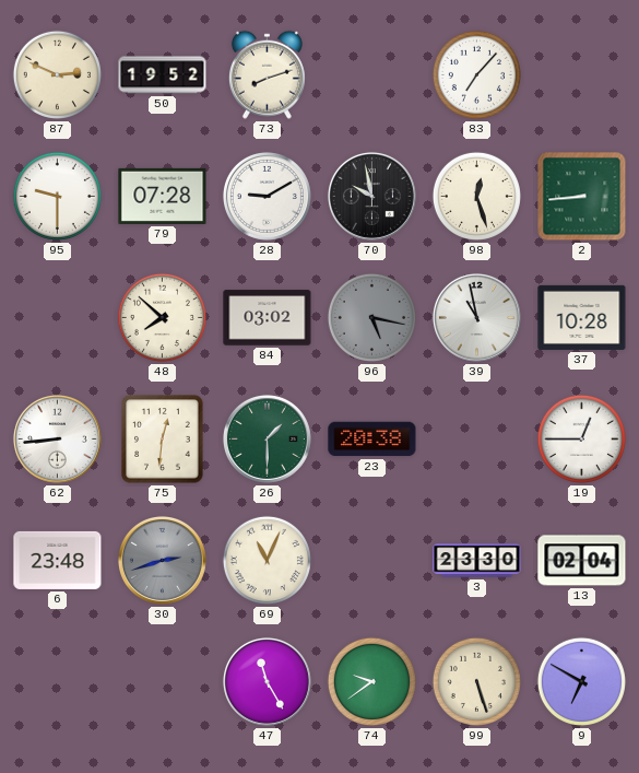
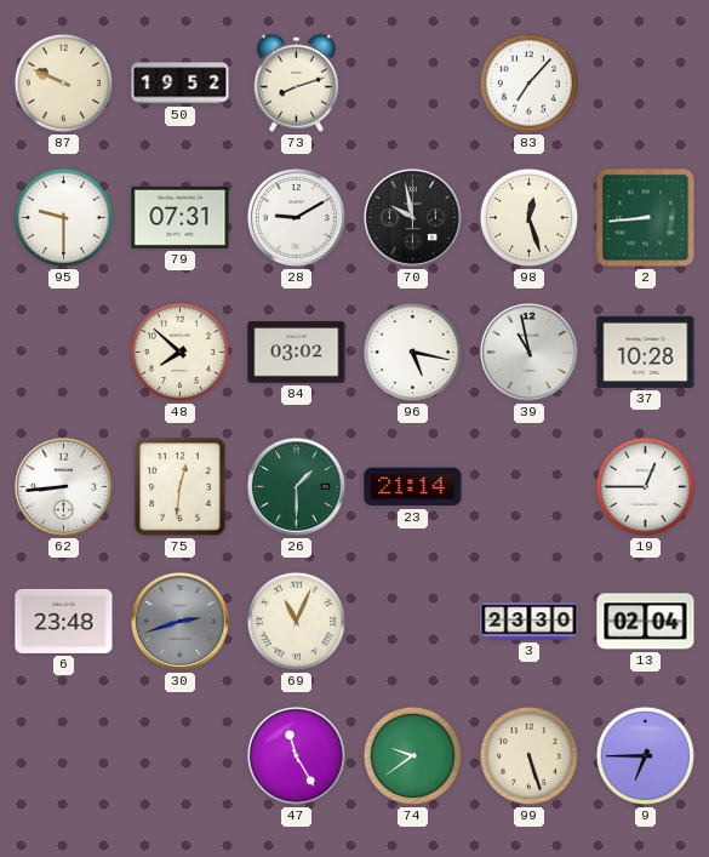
87: 2:49 -> 9:49
79: 07:28 -> 07:31
96 dial: grey -> white
23: 20:38 -> 21:14
9: 6:50 -> 6:45
